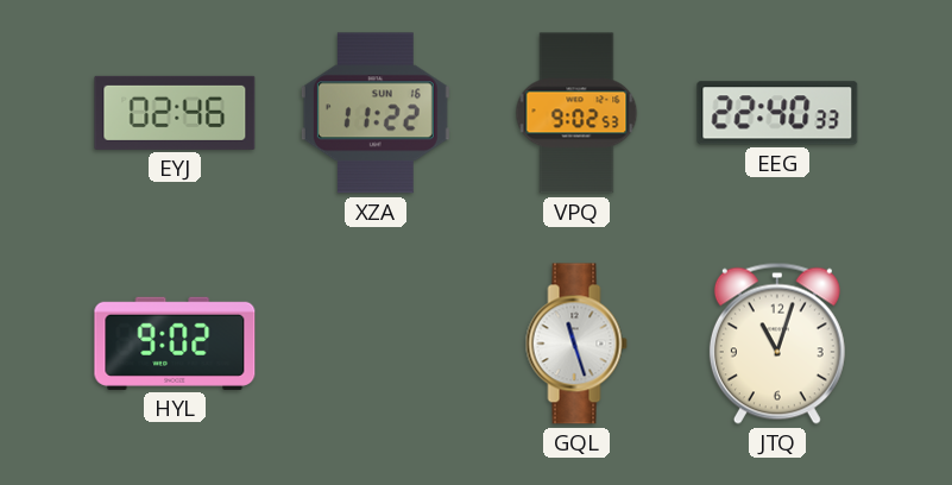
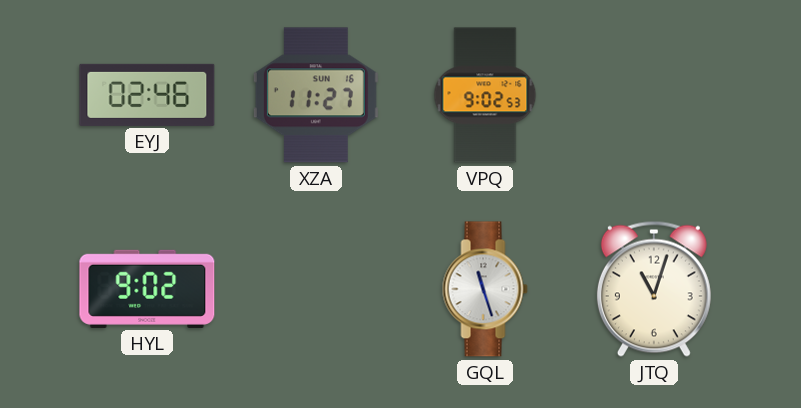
XZA: 11:22 -> 11:27
EEG: 22:40 -> none
